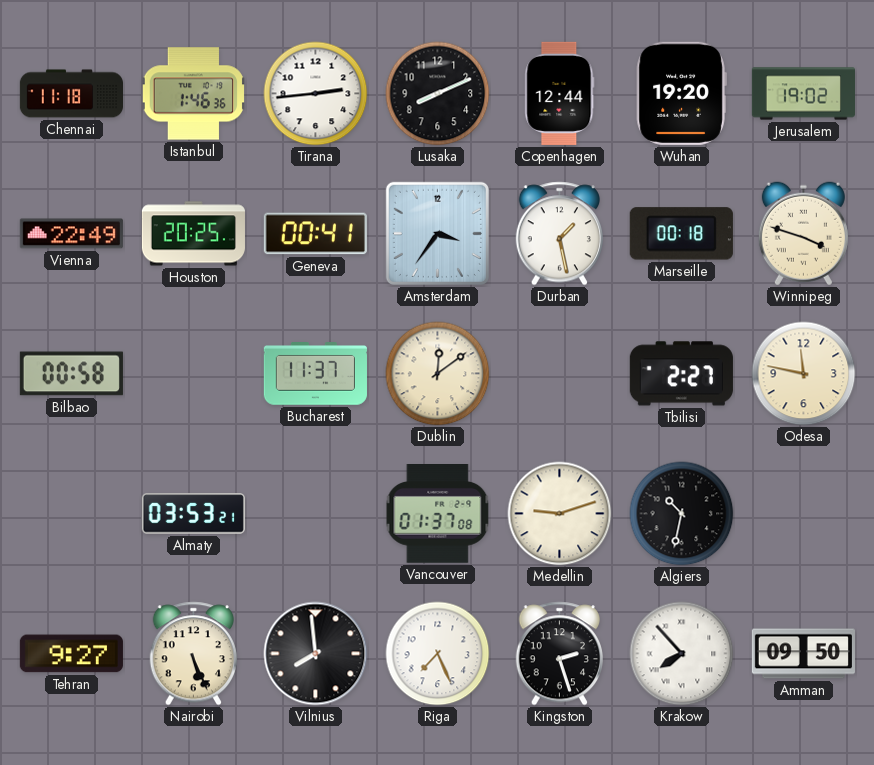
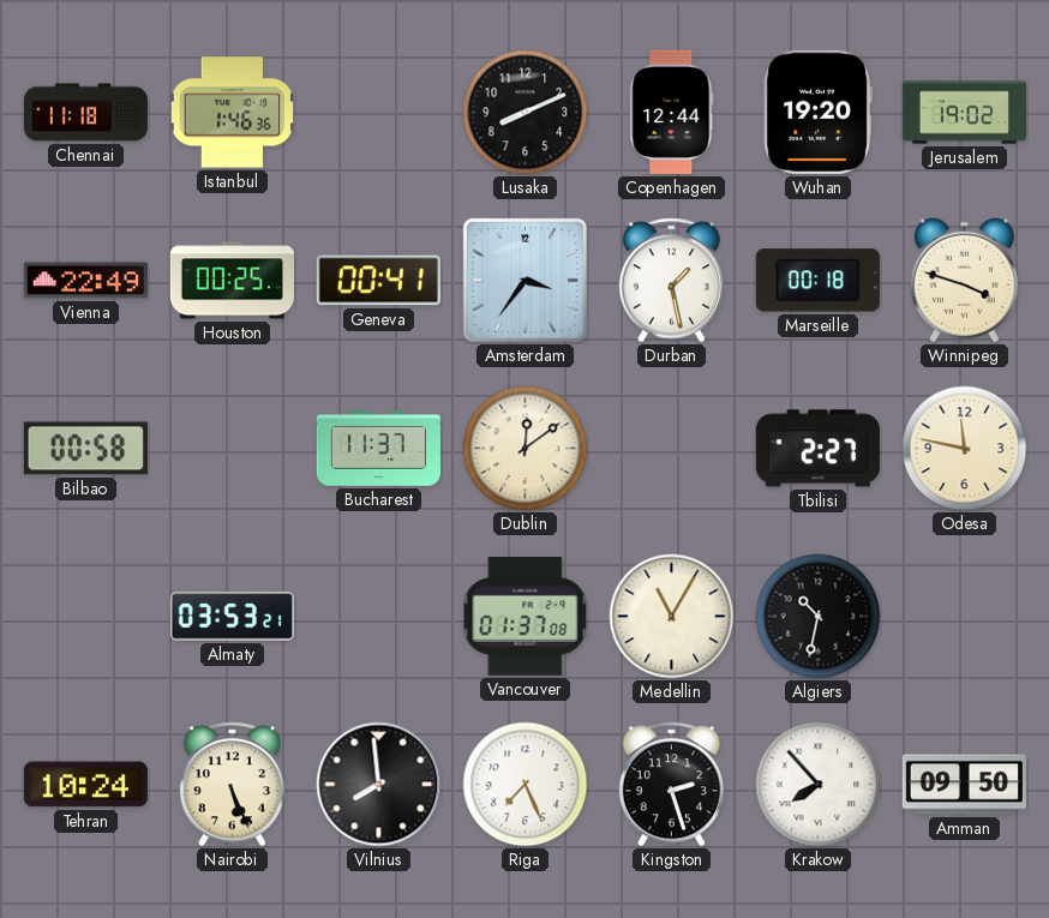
Tirana: 2:44 -> none
Houston: 20:25 -> 00:25
Medellin: 9:12 -> 11:05
Tehran: 9:27 -> 10:24
